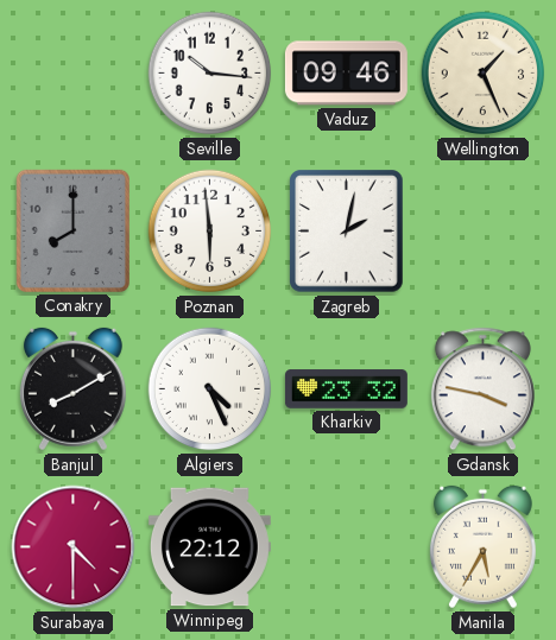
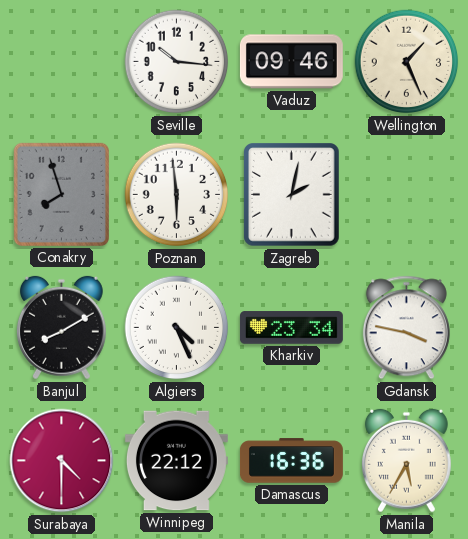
Conakry: 8:00 -> 7:57
Kharkiv: 23:32 -> 23:34
Damascus: none -> 16:36
